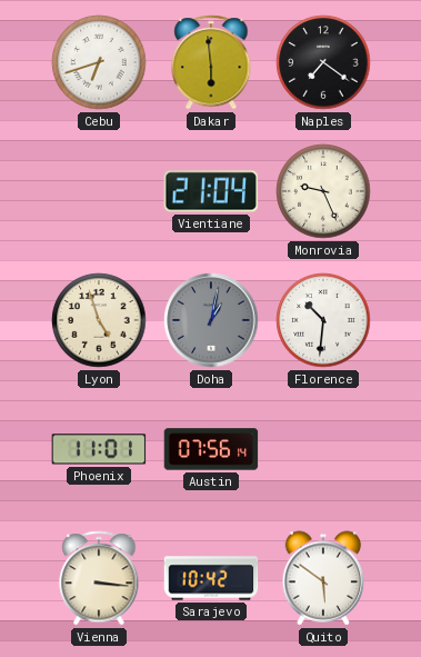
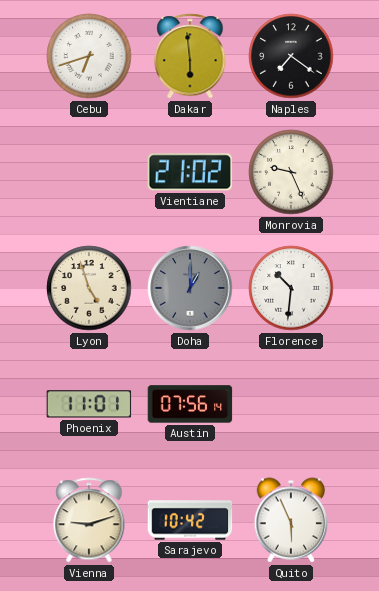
Vientiane: 21:04 -> 21:02
Doha: 1:02 -> 1:00
Vienna: 3:16 -> 9:12
Quito: 5:51 -> 5:56
